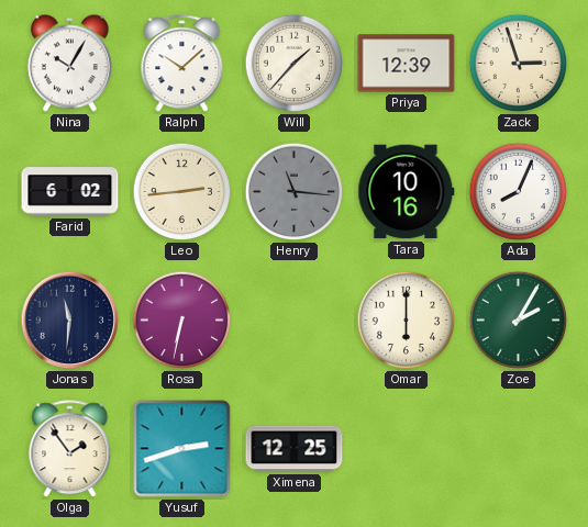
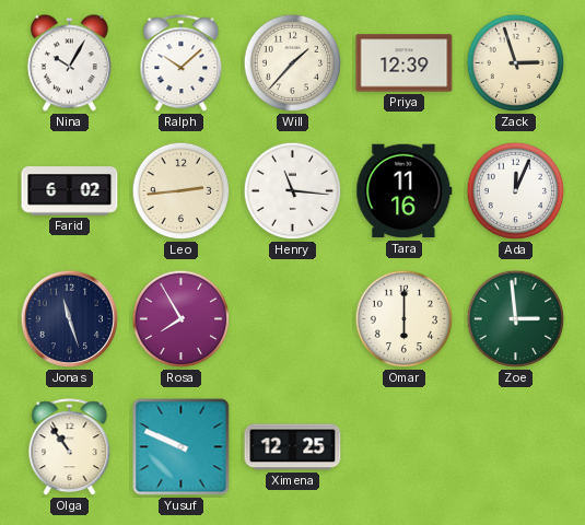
Henry dial: grey -> white
Tara: 10:16 -> 11:16
Ada: 8:04 -> 12:04
Jonas: 11:31 -> 11:27
Rosa: 6:32 -> 7:55
Zoe: 2:05 -> 2:59
Olga: 1:54 -> 10:54
Yusuf: 2:42 -> 9:49
